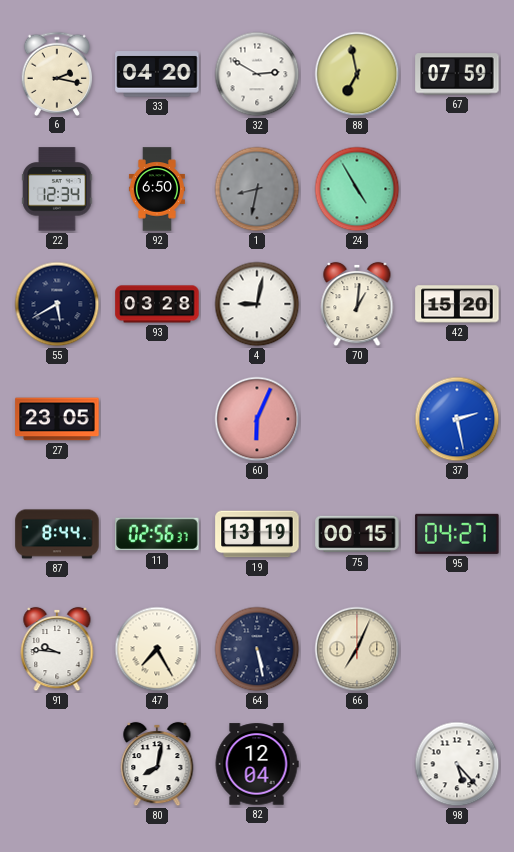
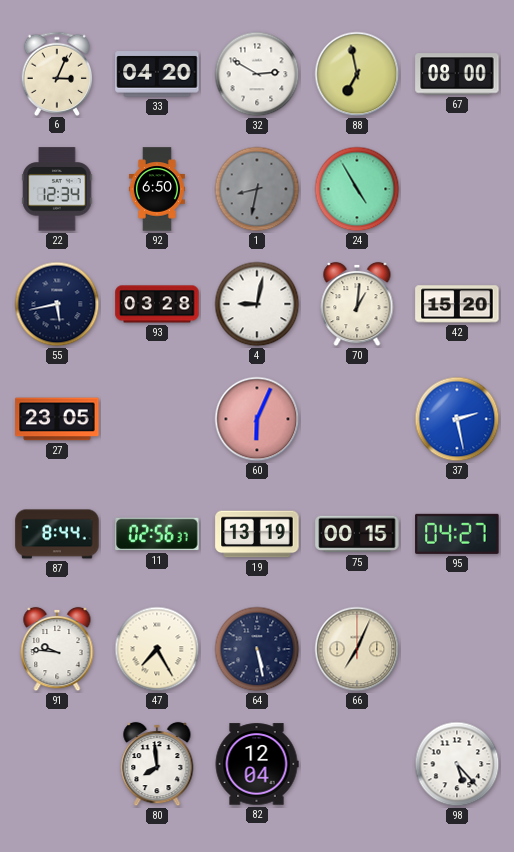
6: 2:17 -> 3:04
67: 07:59 -> 08:00
55: 5:40 -> 5:43
80: 8:02 -> 7:59
